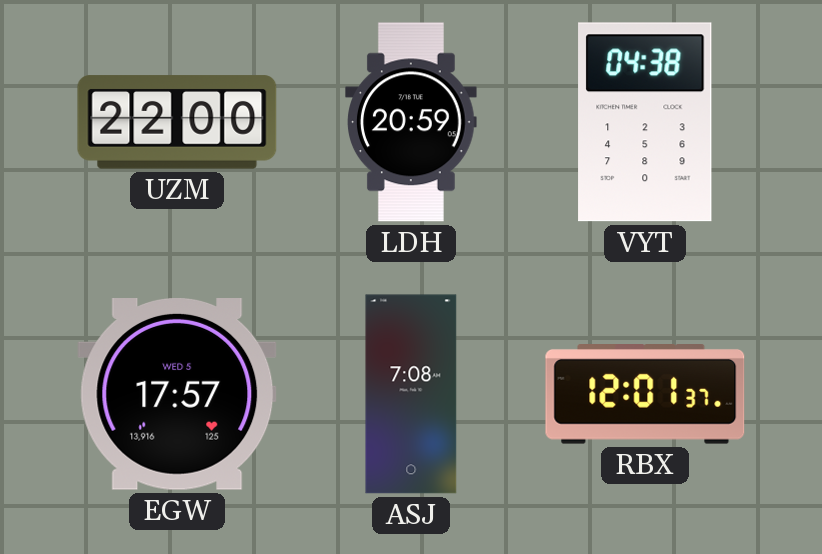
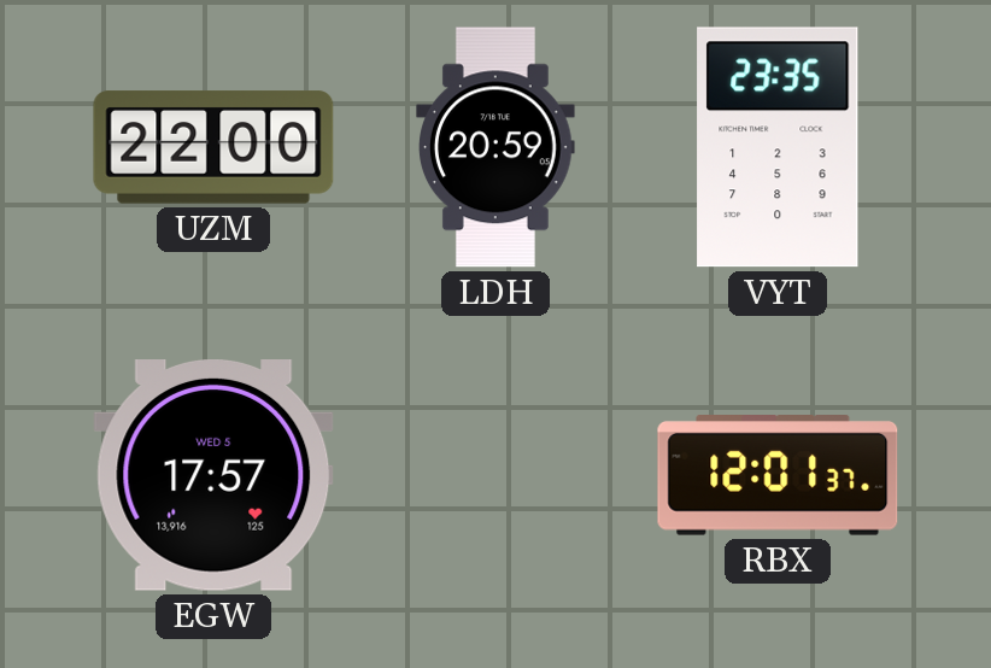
VYT: 04:38 -> 23:35
ASJ: 7:08 -> none
